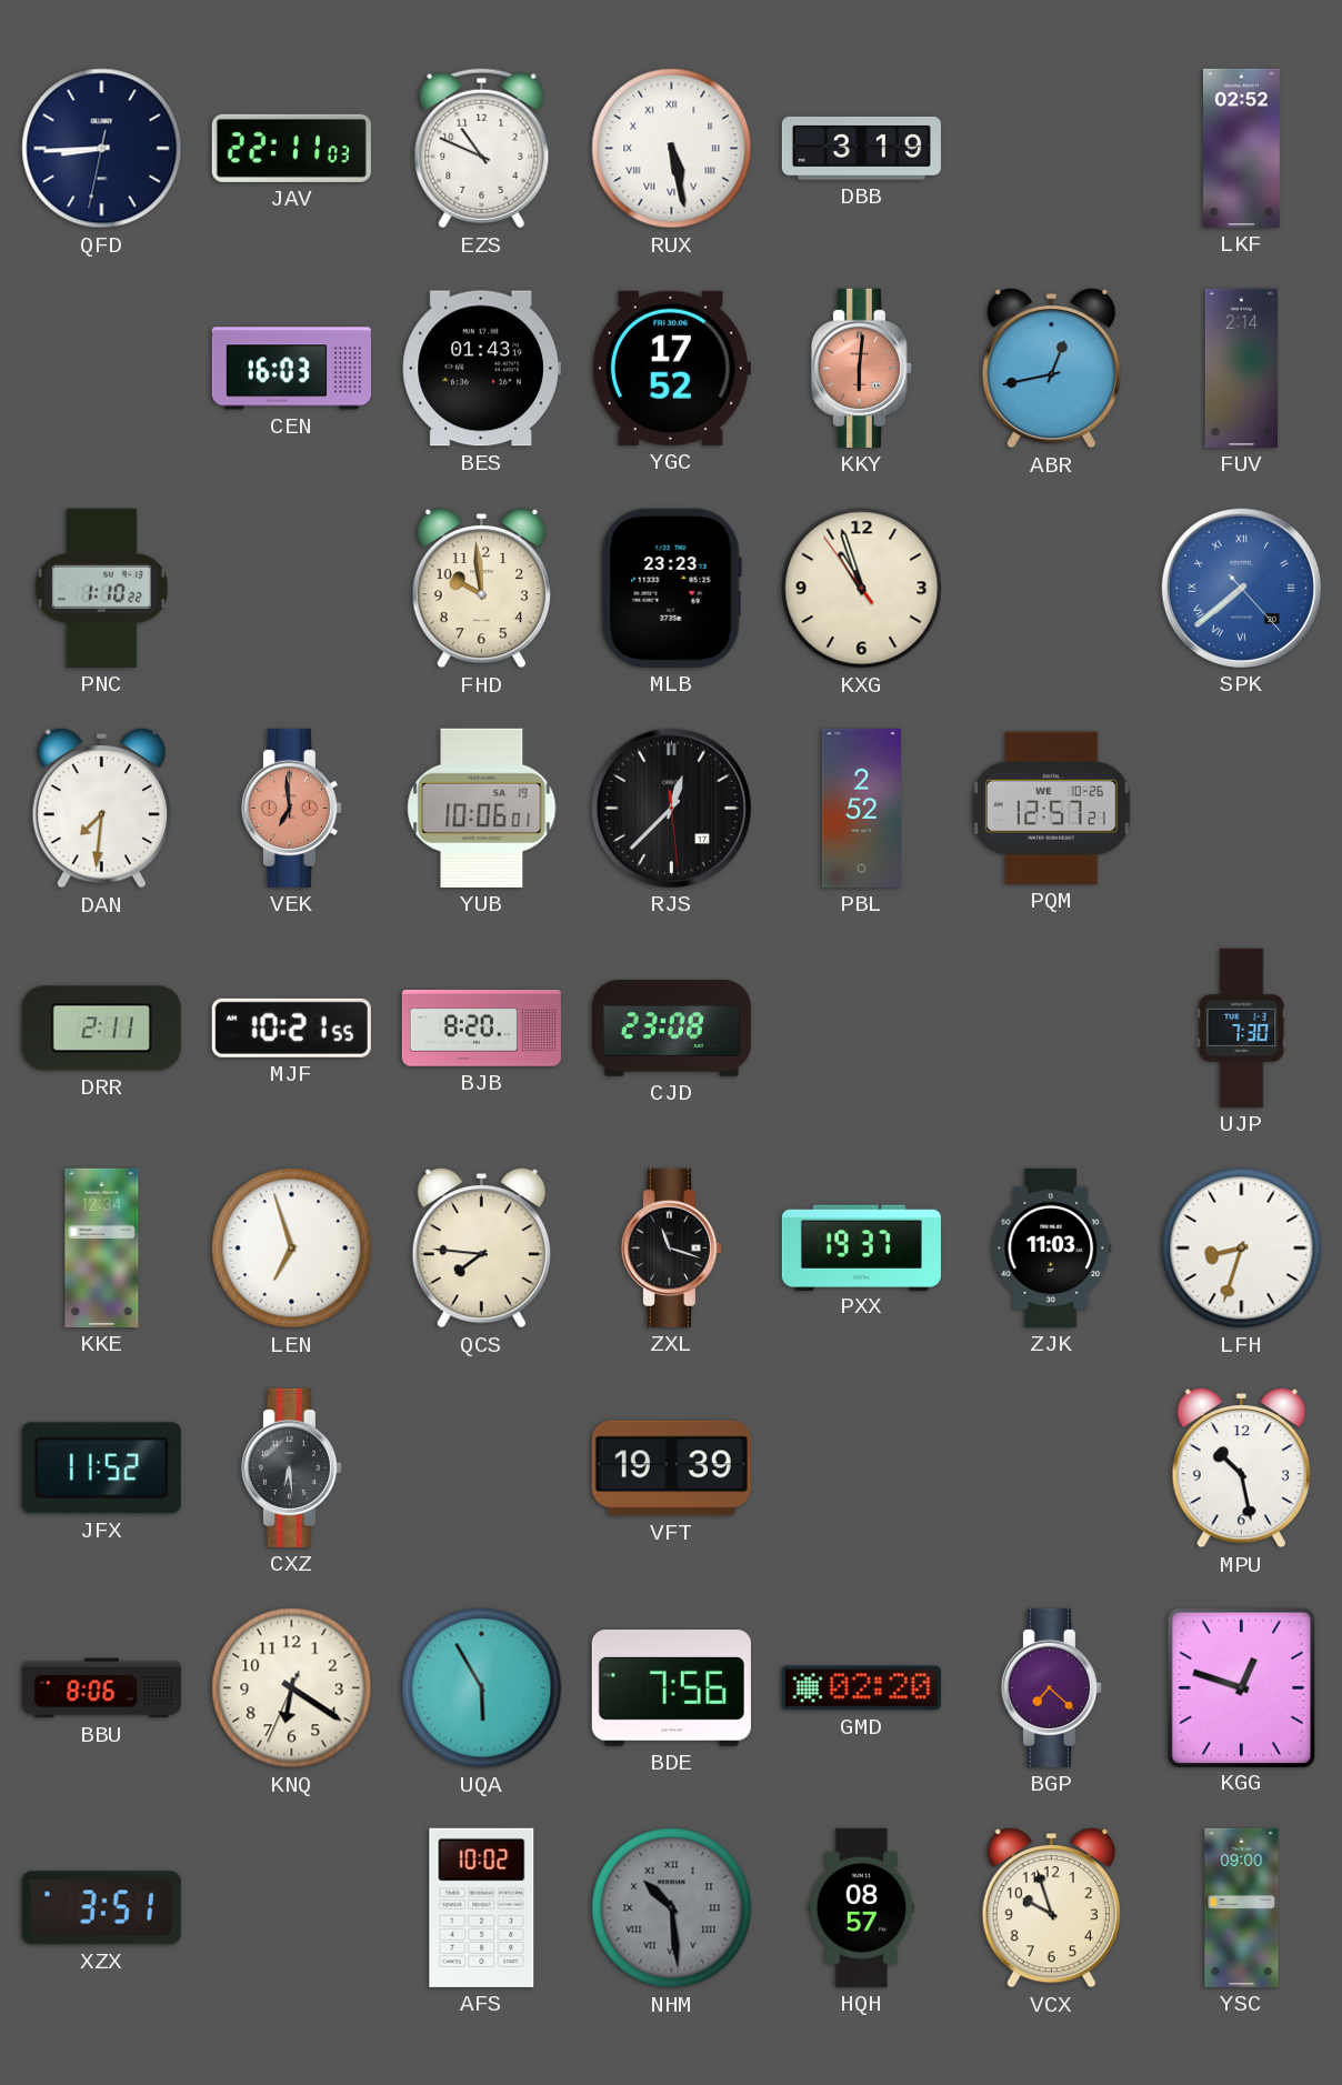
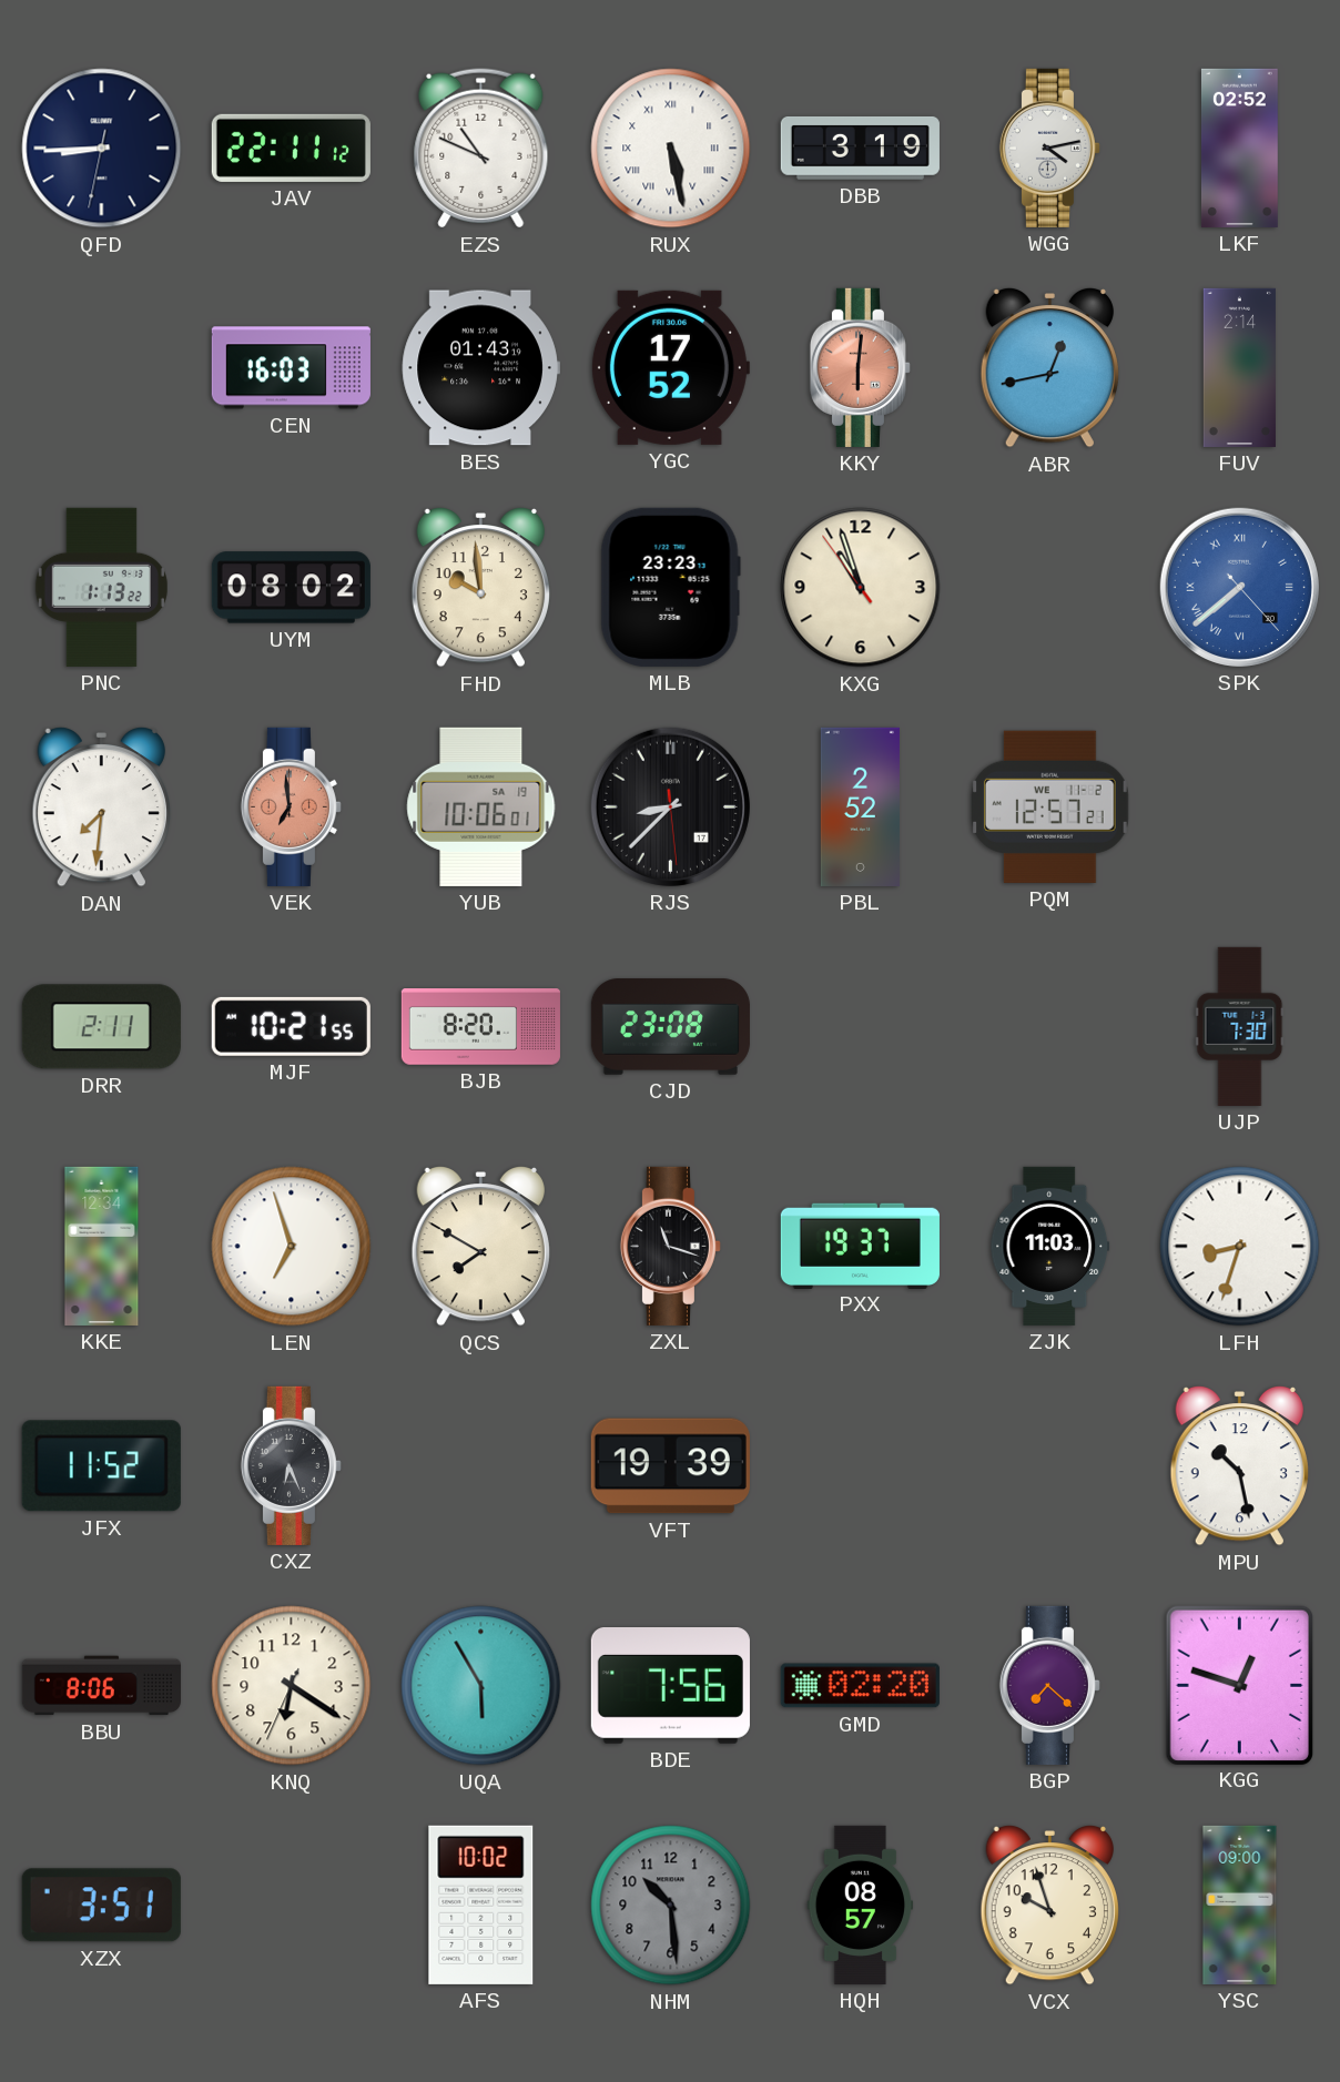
JAV: 22:11:03 -> 22:11:12
WGG: none -> 4:13
PNC: 1:10 -> 1:13
UYM: none -> 08:02
RJS: 12:37 -> 8:37
PQM date: WE 10-26 -> WE 11-2
QCS: 7:46 -> 7:50
CXZ: 6:29 -> 6:26
NHM numerals: Roman -> Arabic
